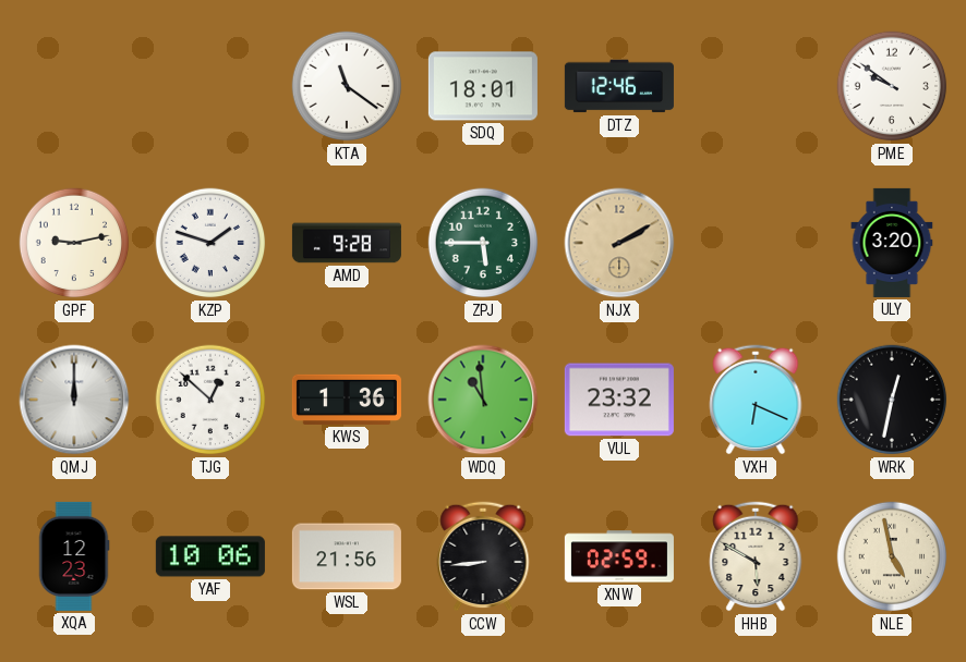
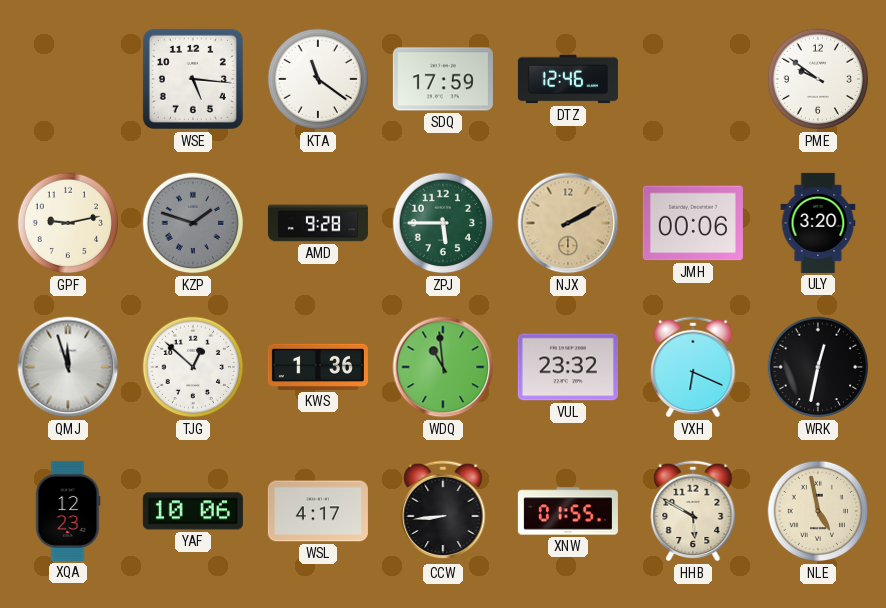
WSE: none -> 5:16
SDQ: 18:01 -> 17:59
KZP dial: white -> grey
JMH: none -> 00:06
QMJ: 12:00 -> 11:57
WSL: 21:56 -> 4:17
XNW: 02:59 -> 01:55
